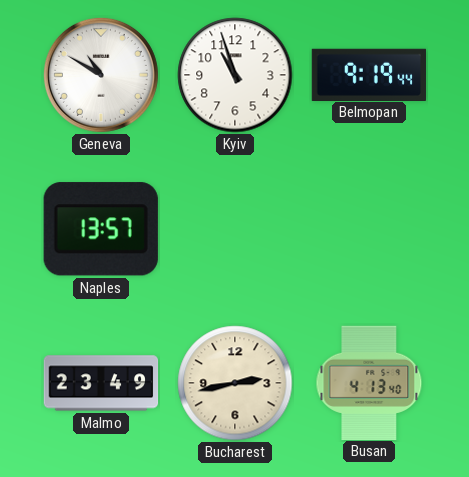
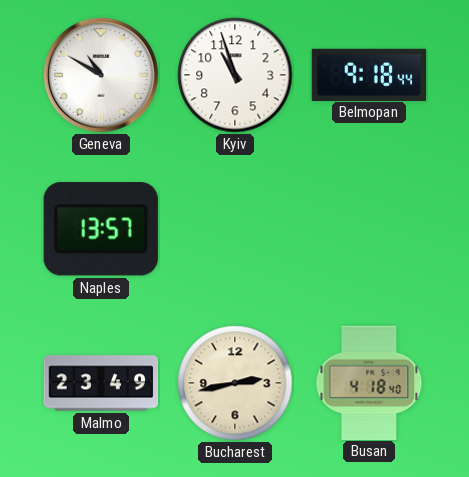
Belmopan: 9:19 -> 9:18
Busan: 4:13 -> 4:18
